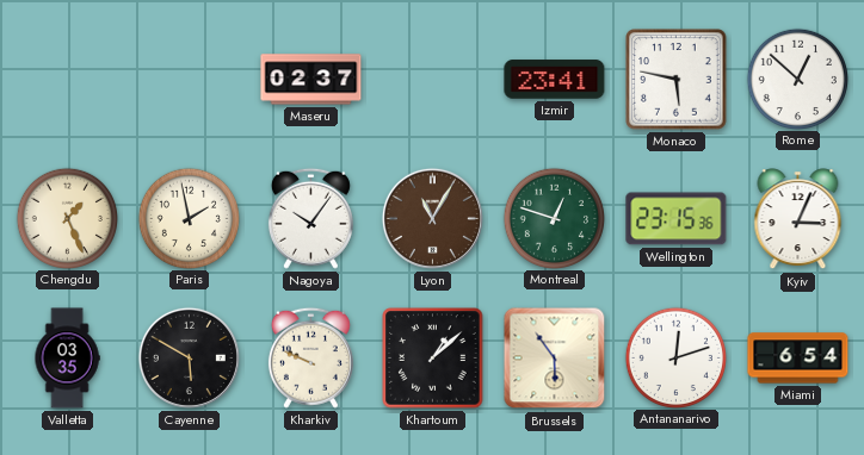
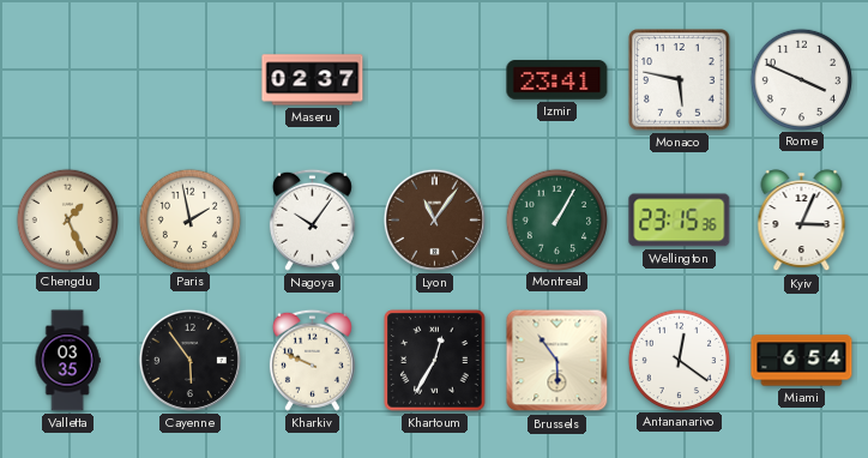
Rome: 12:52 -> 3:49
Lyon: 11:05 -> 11:06
Montreal: 12:48 -> 1:05
Cayenne: 5:50 -> 5:54
Khartoum: 1:08 -> 12:35
Antananarivo: 12:12 -> 12:21
